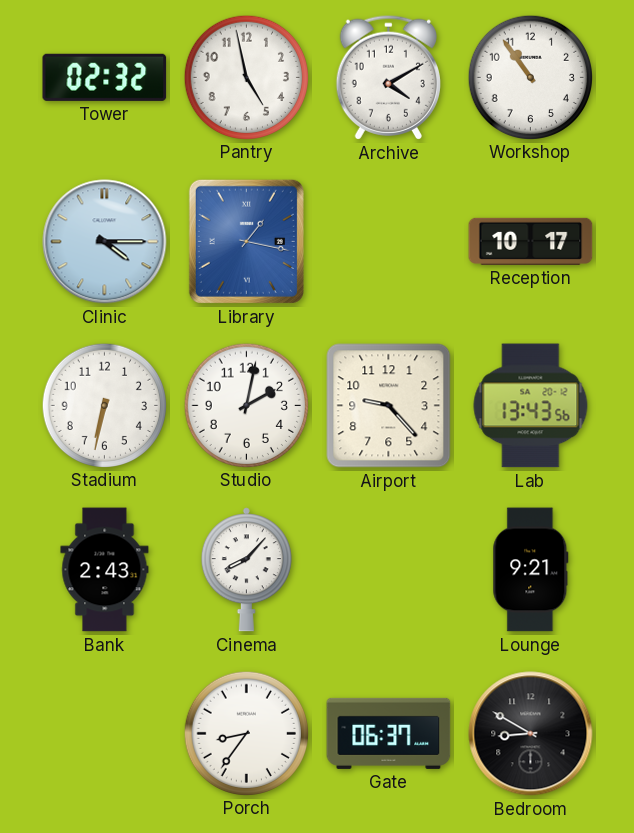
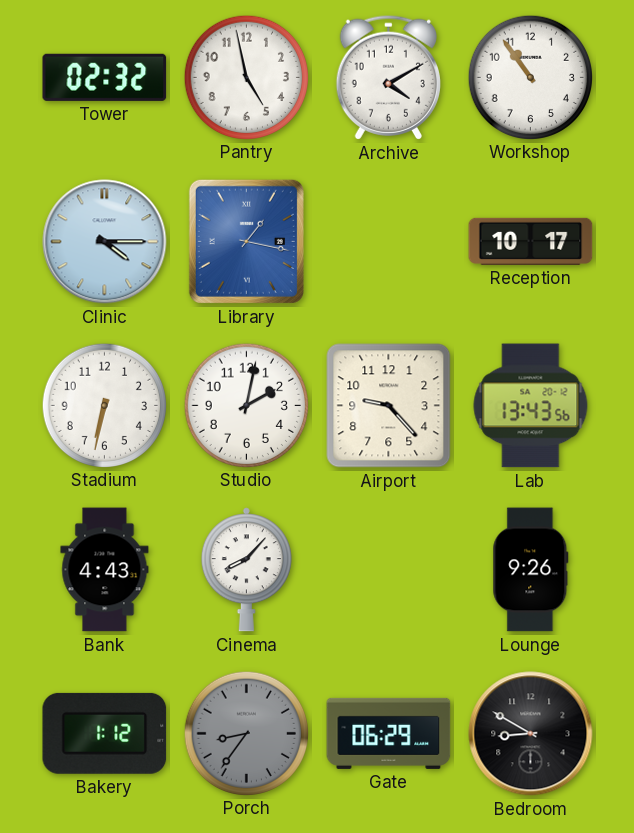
Bank: 2:43 -> 4:43
Lounge: 9:21 -> 9:26
Bakery: none -> 1:12
Porch dial: white -> grey
Gate: 06:37 -> 06:29
